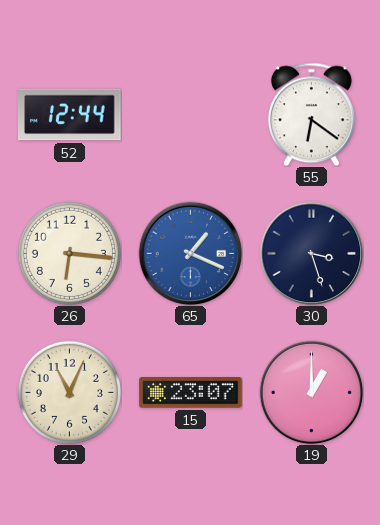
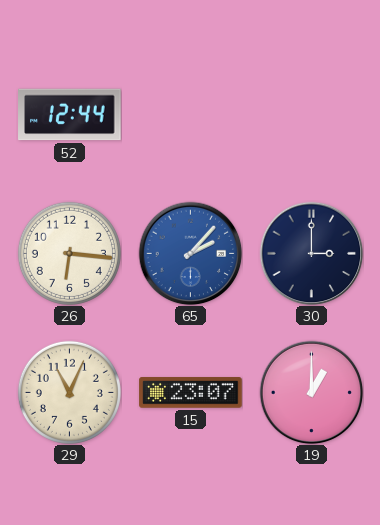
55: 6:21 -> none
65: 1:19 -> 2:07
30: 3:27 -> 3:00
